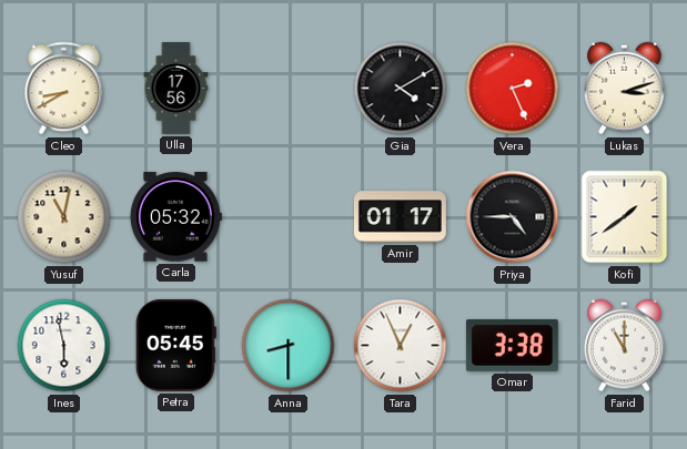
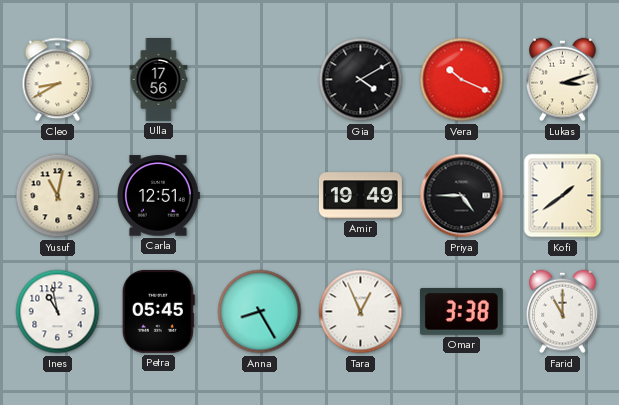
Vera: 2:26 -> 10:19
Carla: 05:32 -> 12:51
Amir: 01:17 -> 19:49
Ines: 5:58 -> 10:58
Anna: 8:30 -> 8:25
